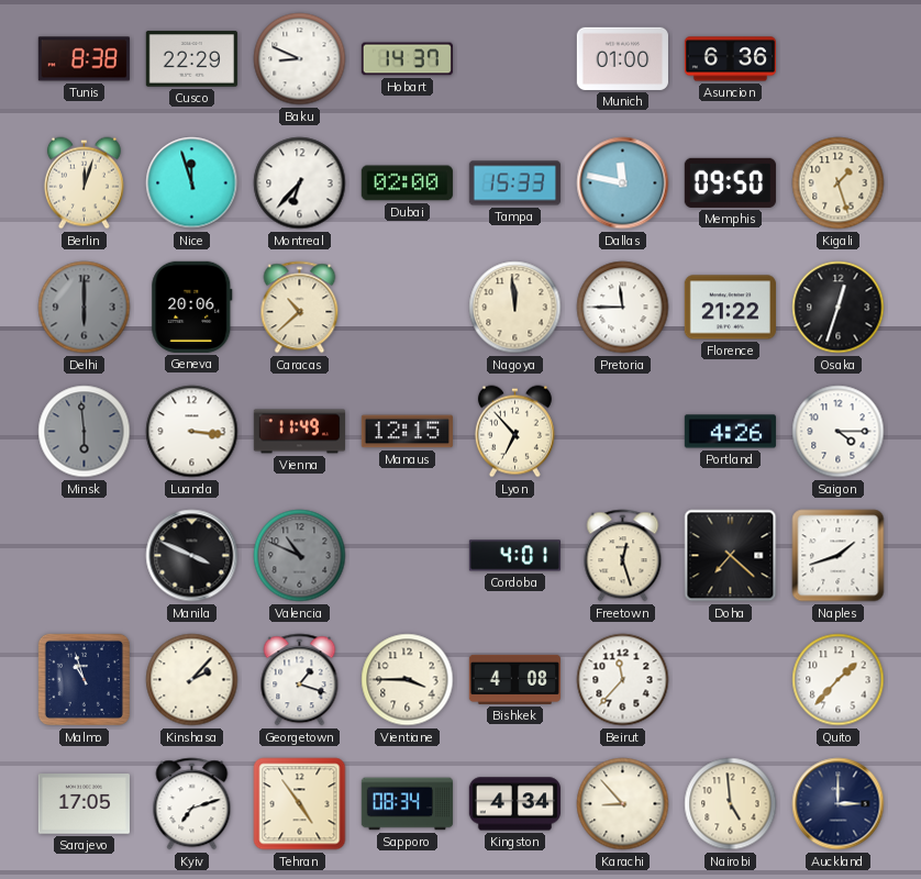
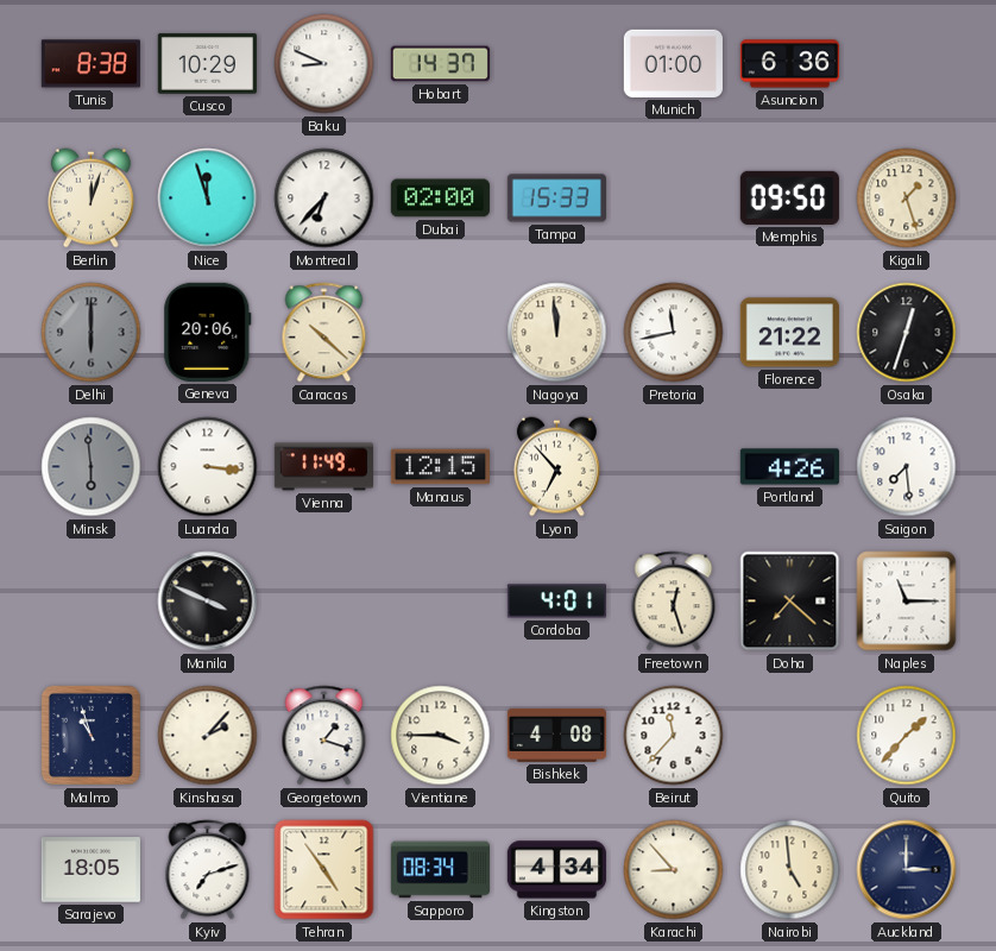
Cusco: 22:29 -> 10:29
Dallas: 11:47 -> none
Caracas: 10:38 -> 10:22
Pretoria: 11:45 -> 11:43
Saigon: 4:15 -> 7:29
Valencia: 10:49 -> none
Naples: 1:42 -> 11:15
Sarajevo: 17:05 -> 18:05
